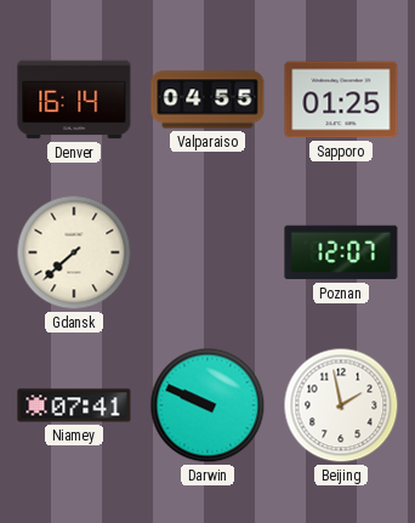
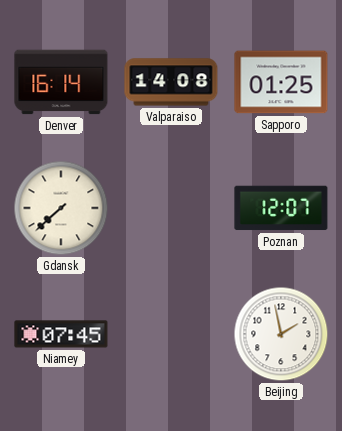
Valparaiso: 04:55 -> 14:08
Niamey: 07:41 -> 07:45
Darwin: 9:49 -> none
